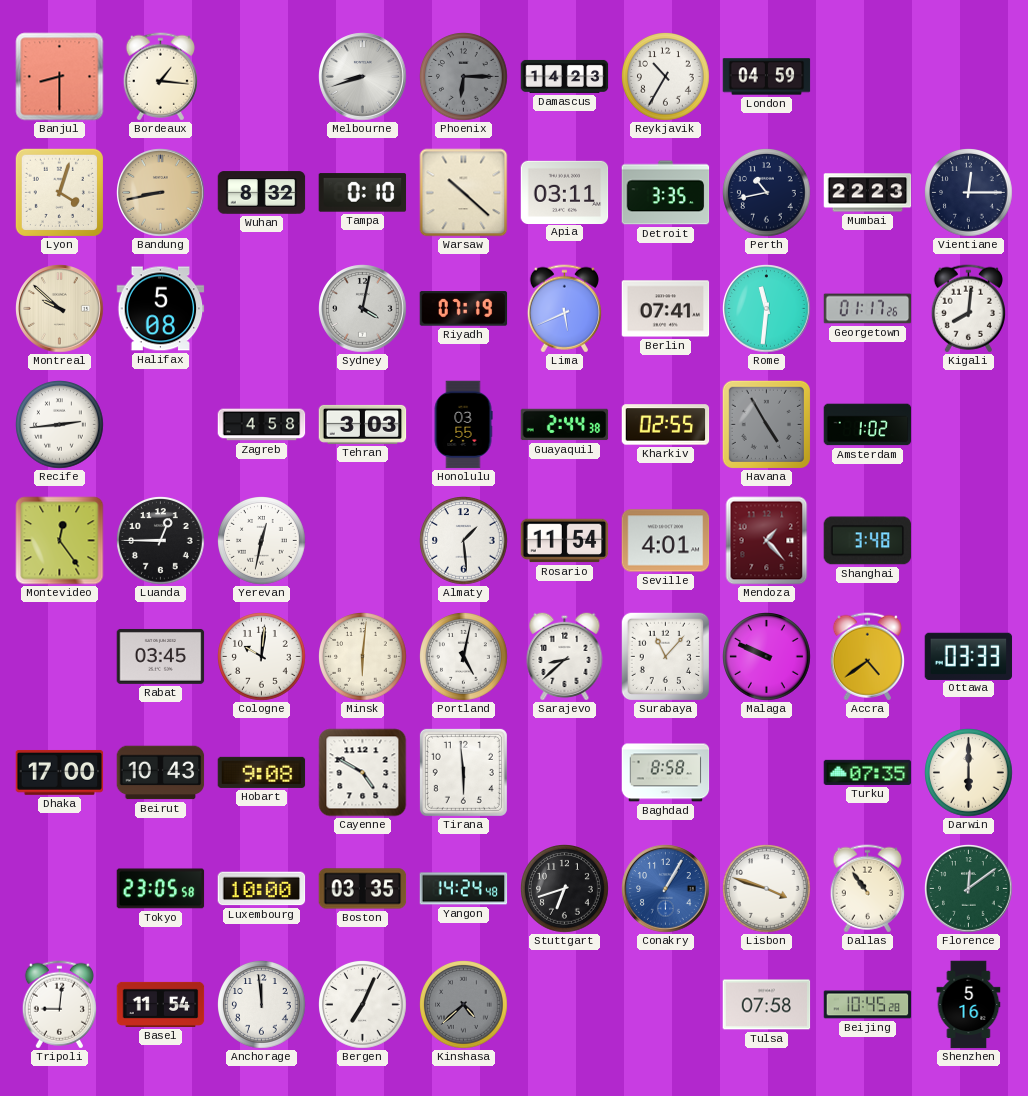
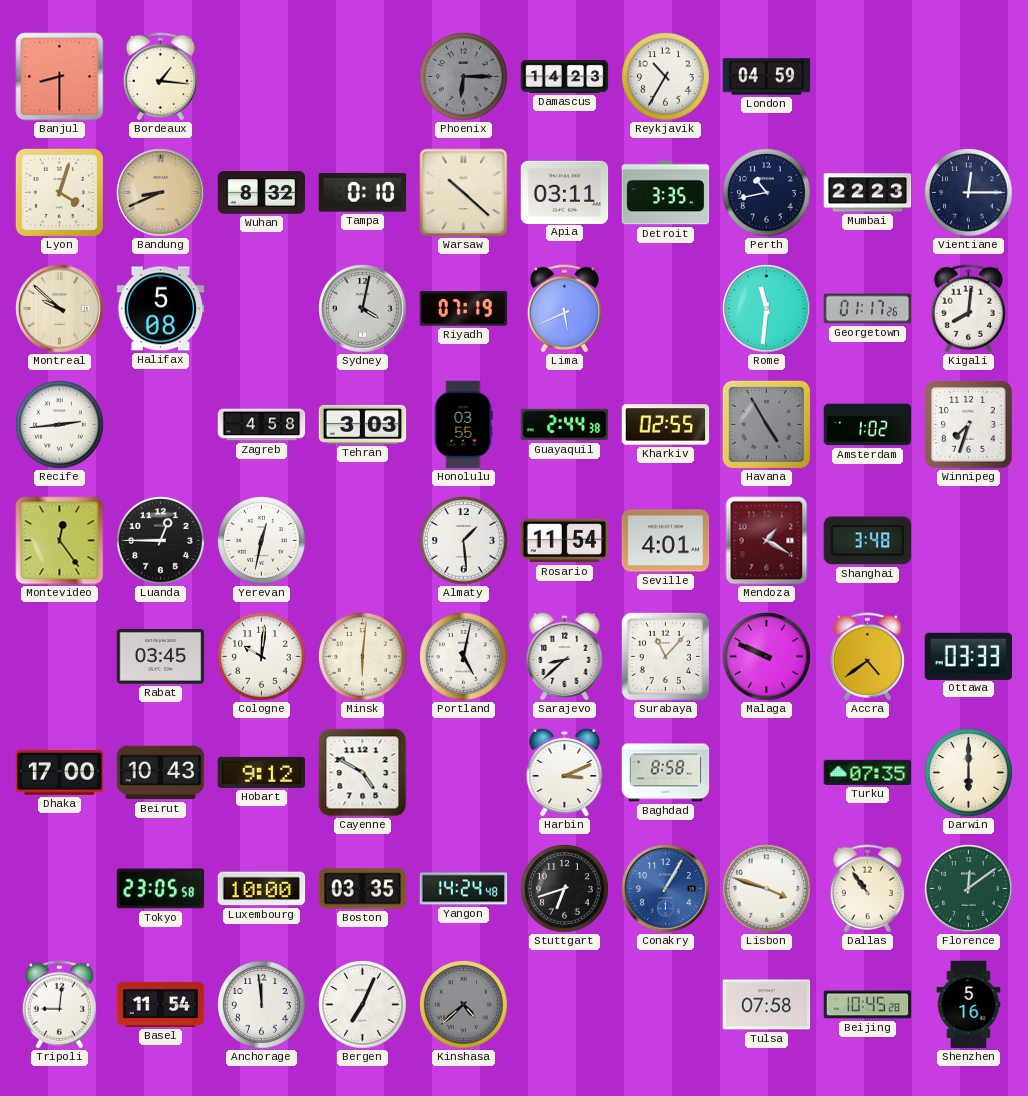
Melbourne: 8:42 -> none
Bandung: 8:43 -> 8:41
Berlin: 07:41 -> none
Winnipeg: none -> 7:33
Mendoza: 1:23 -> 1:20
Hobart: 9:08 -> 9:12
Tirana: 5:59 -> none
Harbin: none -> 3:11
